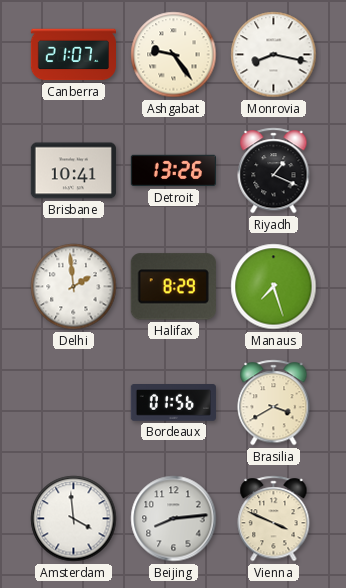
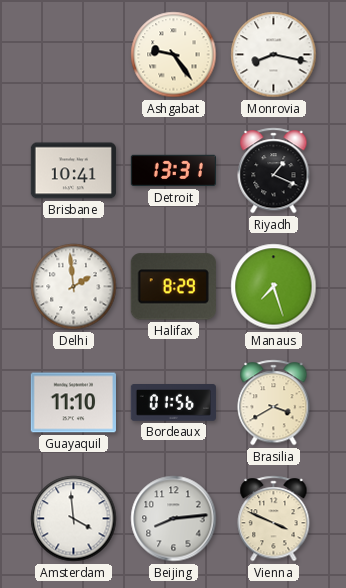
Canberra: 21:07 -> none
Detroit: 13:26 -> 13:31
Guayaquil: none -> 11:10
